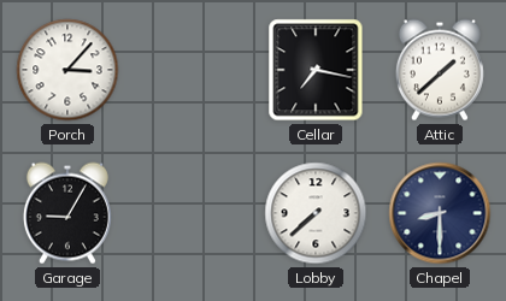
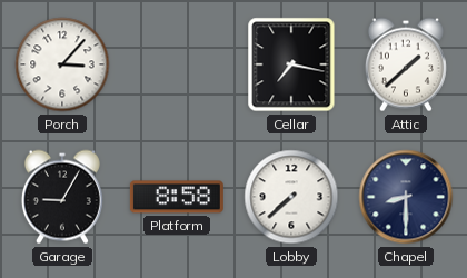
Platform: none -> 8:58
